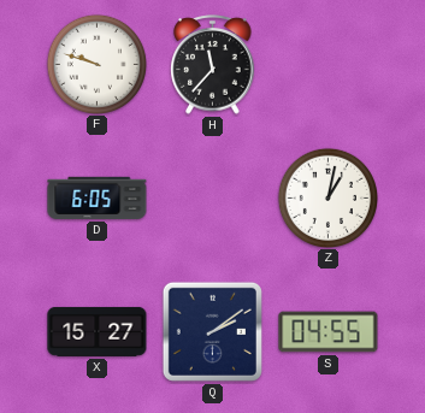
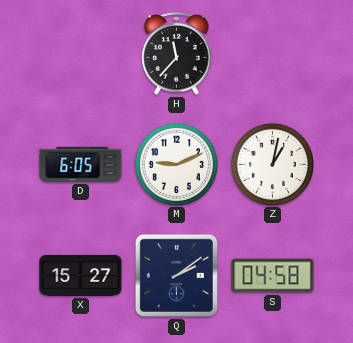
F: 9:48 -> none
M: none -> 9:11
S: 04:55 -> 04:58
